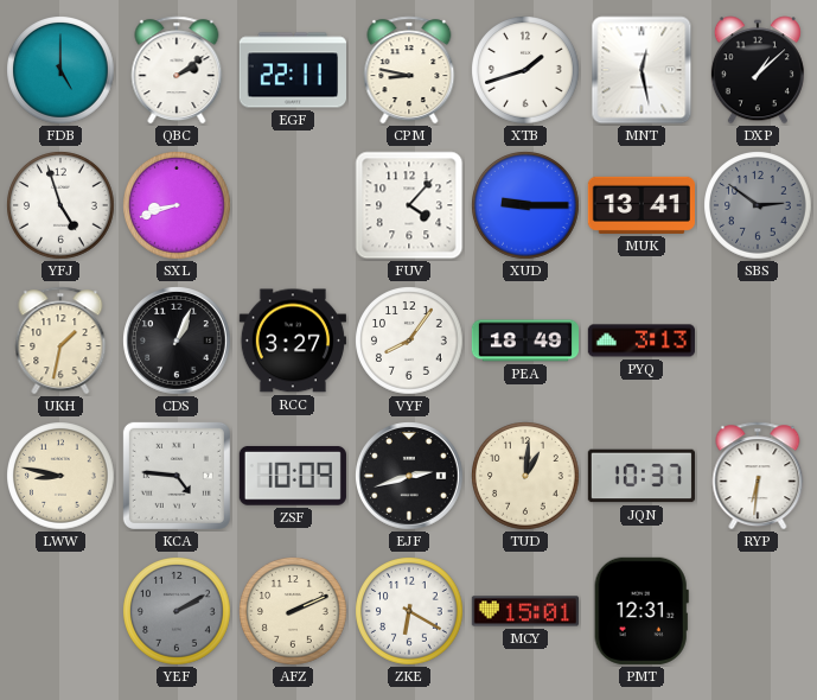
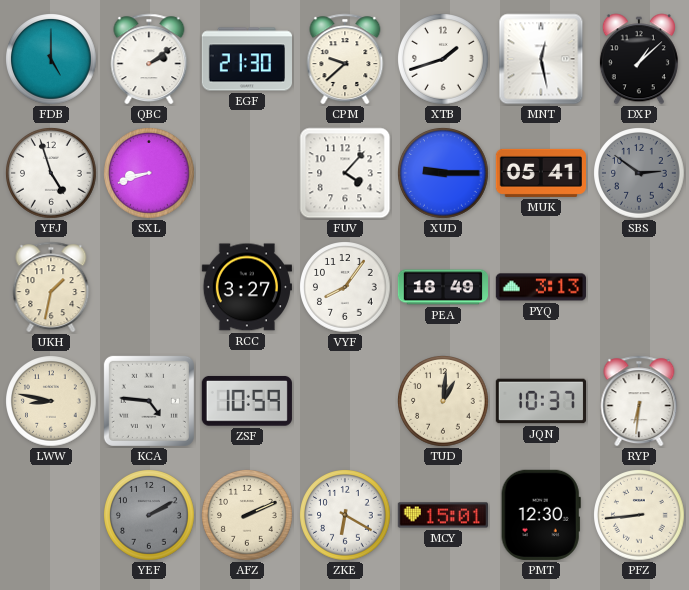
EGF: 22:11 -> 21:30
CPM: 8:47 -> 9:38
MUK: 13:41 -> 05:41
CDS: 1:04 -> none
ZSF: 10:09 -> 10:59
EJF: 2:42 -> none
PMT: 12:31 -> 12:30
PFZ: none -> 8:44
